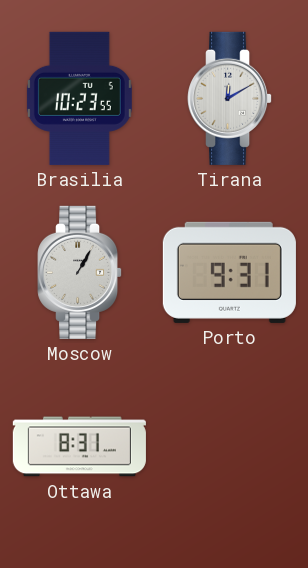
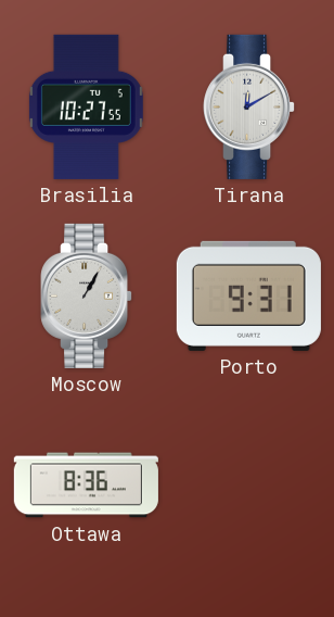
Brasilia: 10:23 -> 10:27
Ottawa: 8:31 -> 8:36
